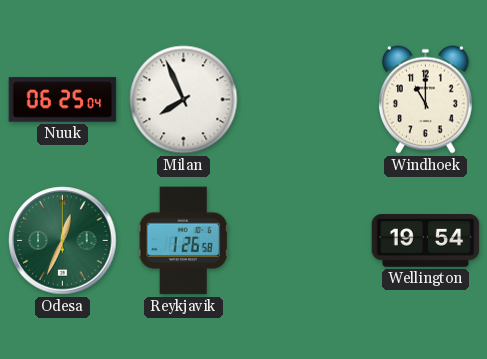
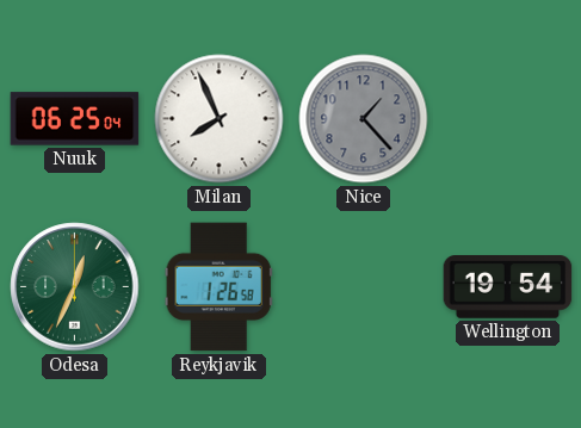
Nice: none -> 1:23
Windhoek: 11:00 -> none
